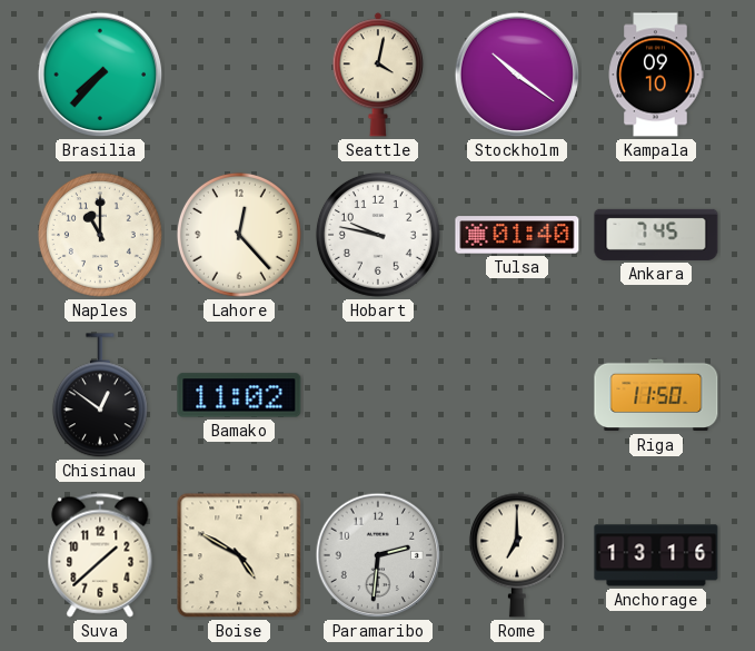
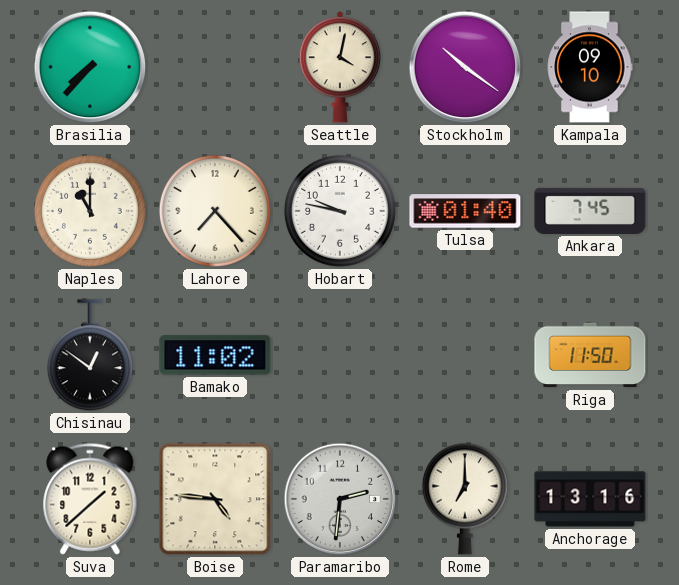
Lahore: 12:23 -> 7:23
Boise: 4:50 -> 4:46
